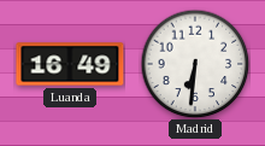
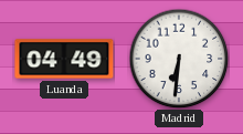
Luanda: 16:49 -> 04:49
